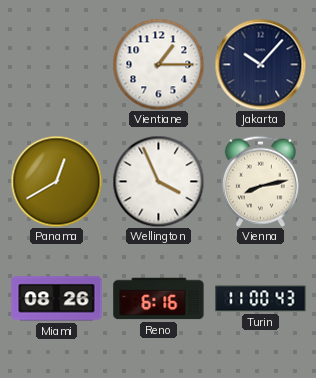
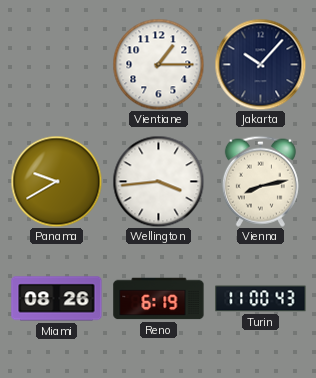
Panama: 12:40 -> 9:40
Wellington: 3:56 -> 3:44
Reno: 6:16 -> 6:19
